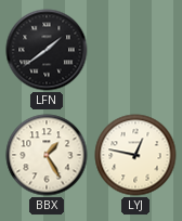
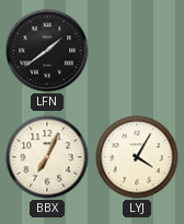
BBX: 1:25 -> 7:04
LYJ: 12:47 -> 4:05
